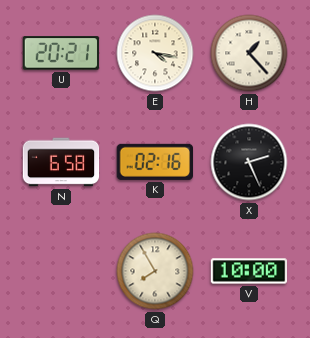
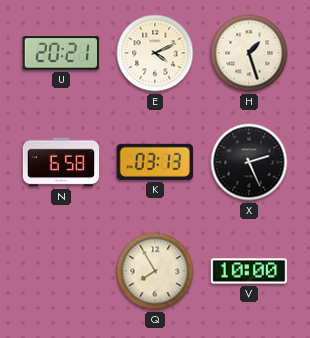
E: 4:17 -> 4:11
H: 1:23 -> 1:27
K: 02:16 -> 03:13
